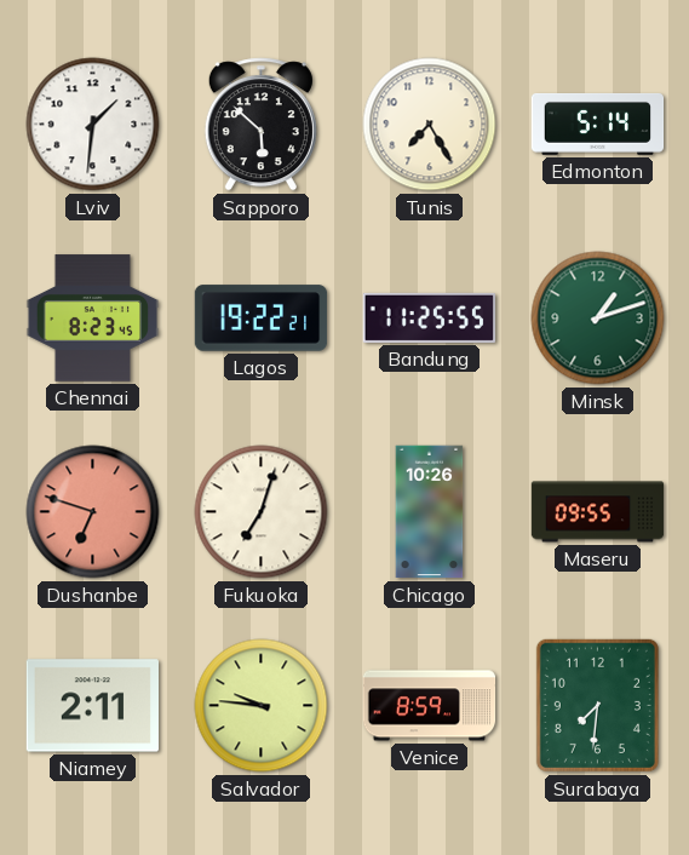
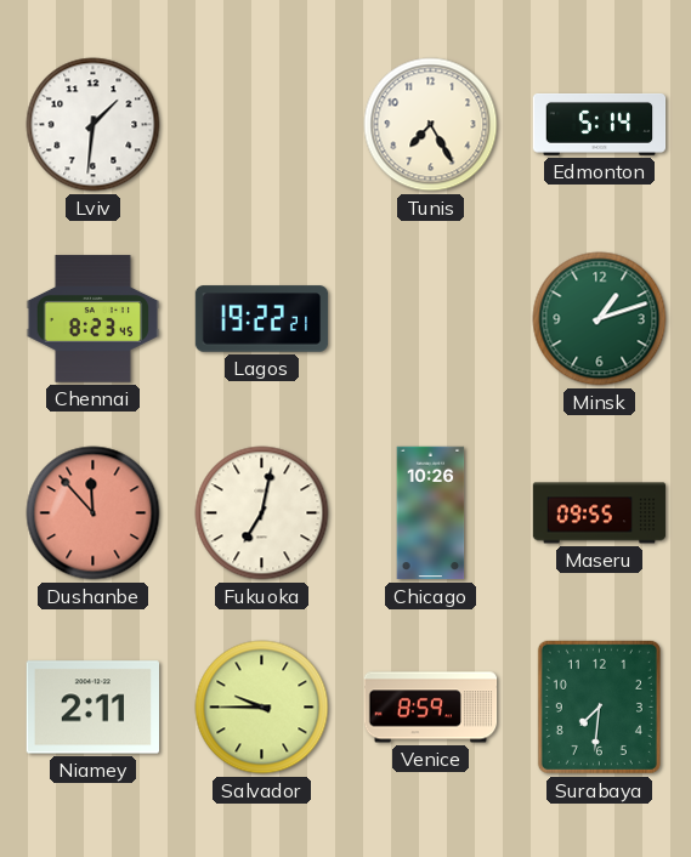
Sapporo: 5:52 -> none
Bandung: 11:25 -> none
Dushanbe: 6:48 -> 11:53
Fukuoka: 7:03 -> 7:02
Salvador: 9:46 -> 9:45
